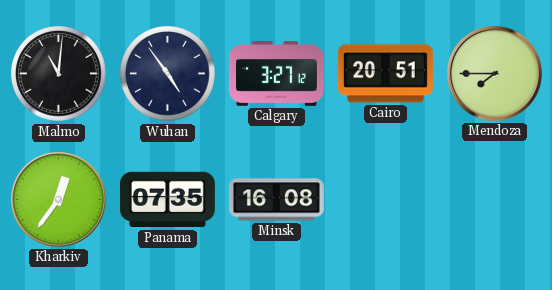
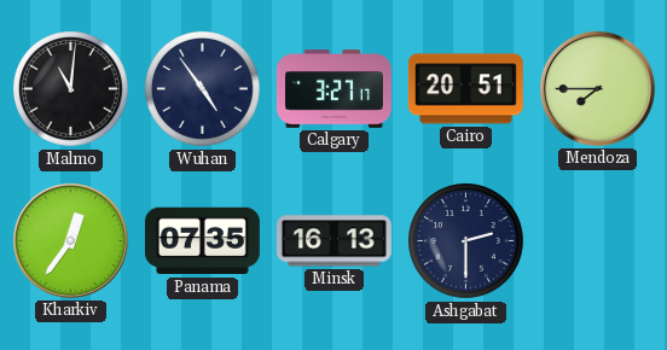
Calgary: 3:27:12 -> 3:27:17
Minsk: 16:08 -> 16:13
Ashgabat: none -> 2:30
